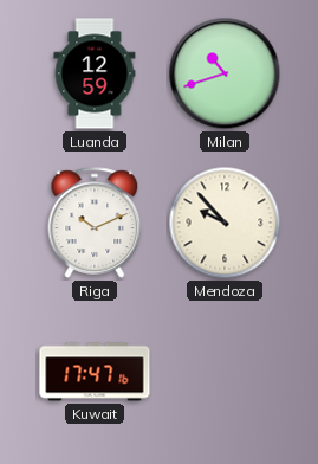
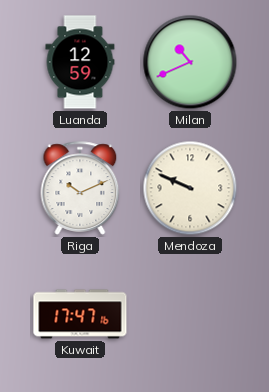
Milan: 10:42 -> 10:41
Mendoza: 9:53 -> 9:49
